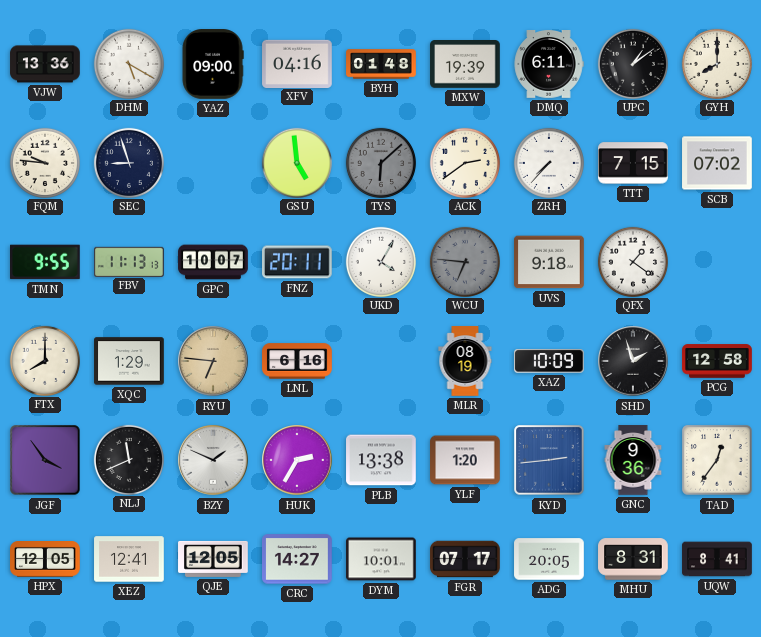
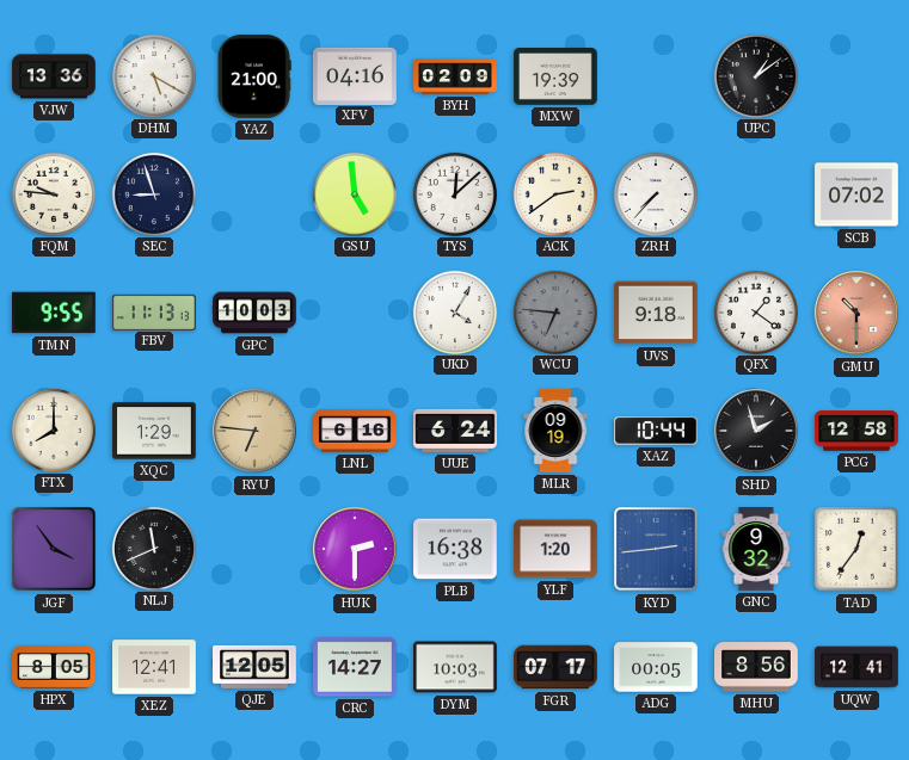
YAZ: 09:00 -> 21:00
BYH: 01:48 -> 02:09
DMQ: 6:11 -> none
GYH: 8:00 -> none
TYS: 6:08 -> 12:08
TYS dial: grey -> white
TTT: 7:15 -> none
GPC: 10:07 -> 10:03
FNZ: 20:11 -> none
GMU: none -> 10:30
UUE: none -> 6:24
MLR: 08:19 -> 09:19
XAZ: 10:09 -> 10:44
BZY: 1:49 -> none
HUK: 2:35 -> 2:30
PLB: 13:38 -> 16:38
GNC: 9:36 -> 9:32
HPX: 12:05 -> 8:05
DYM: 10:01 -> 10:03
ADG: 20:05 -> 00:05
MHU: 8:31 -> 8:56
UQW: 8:41 -> 12:41
